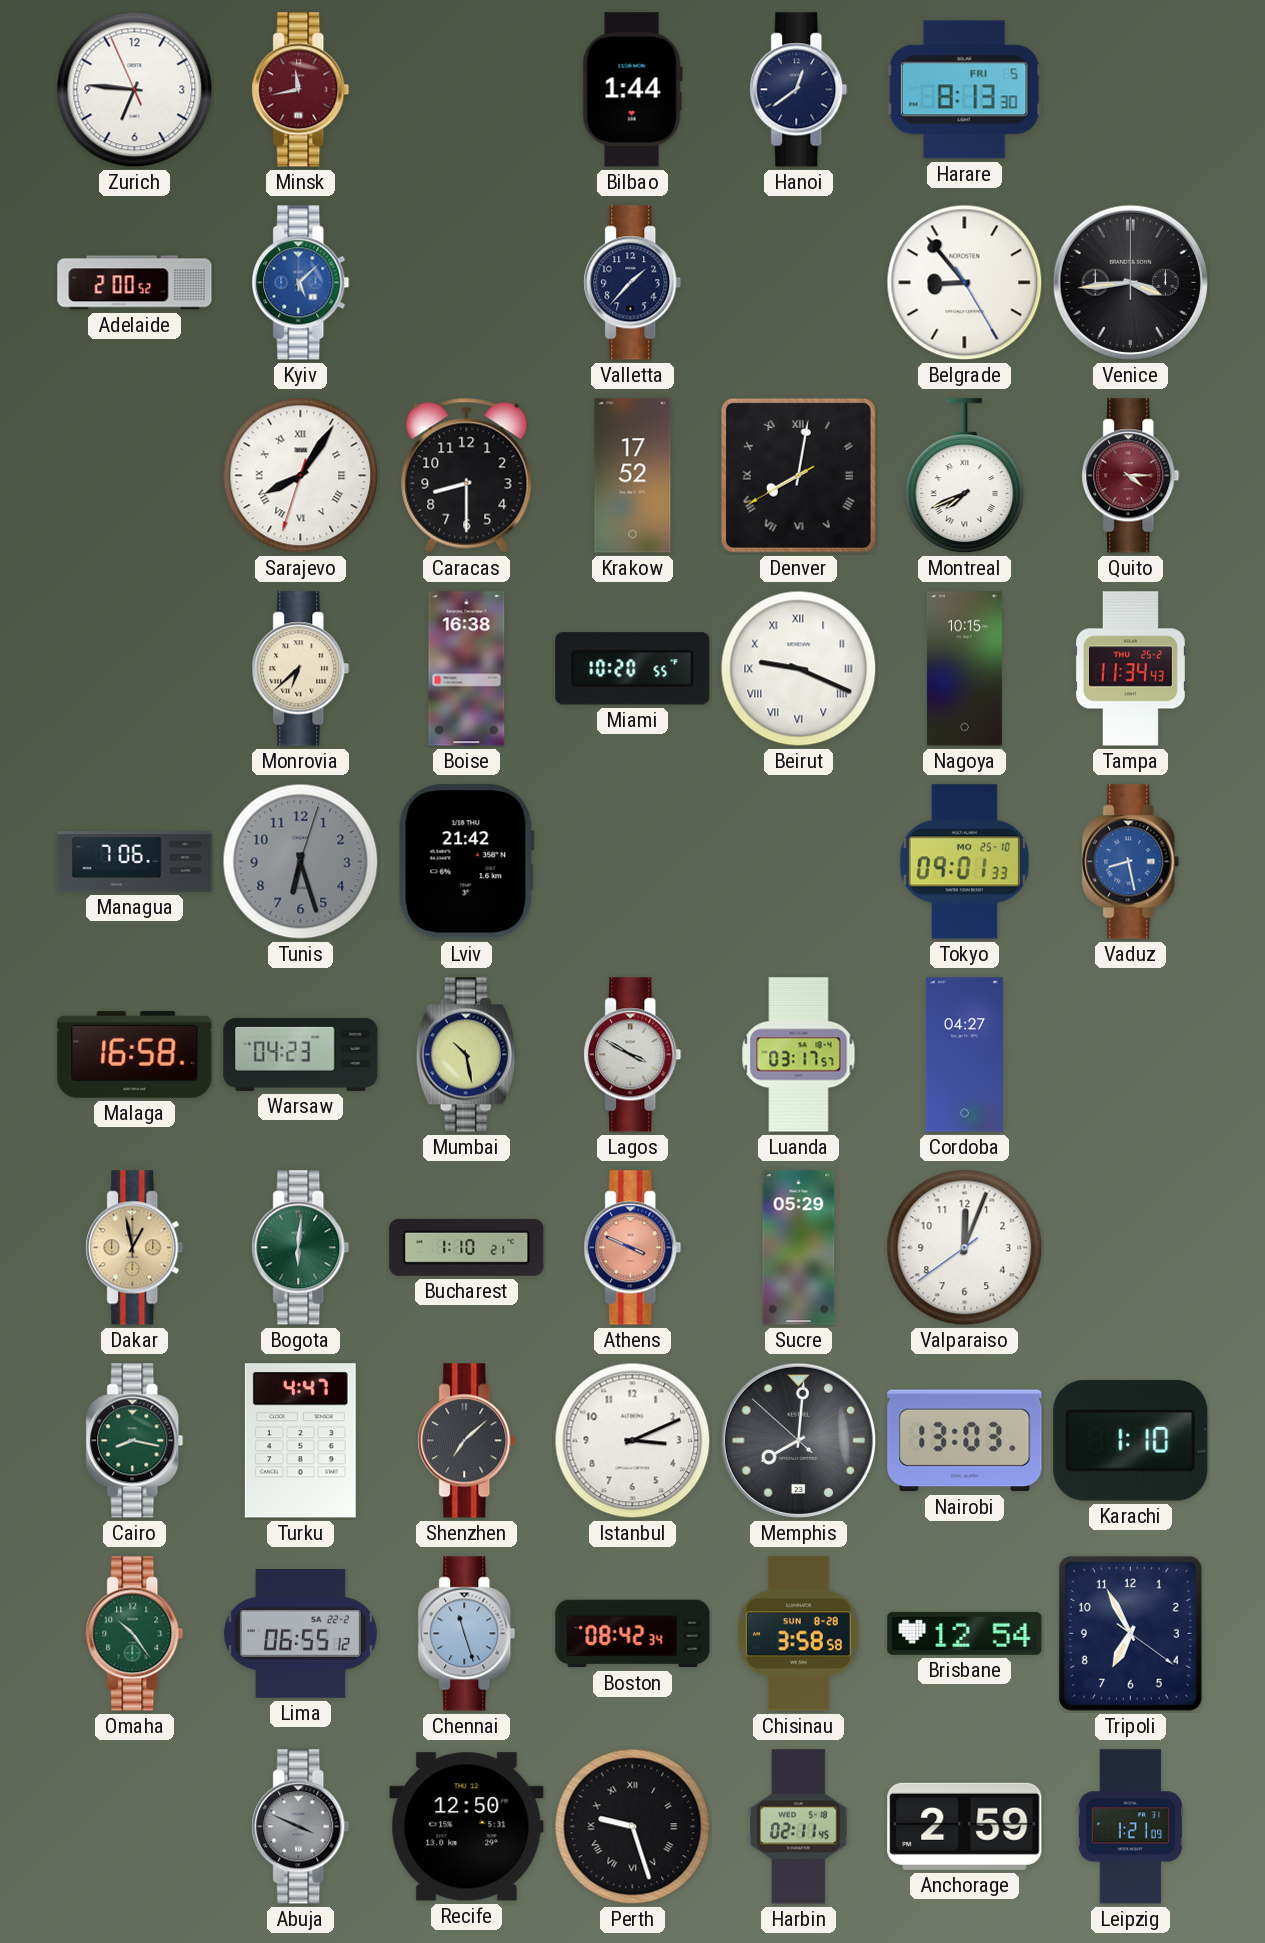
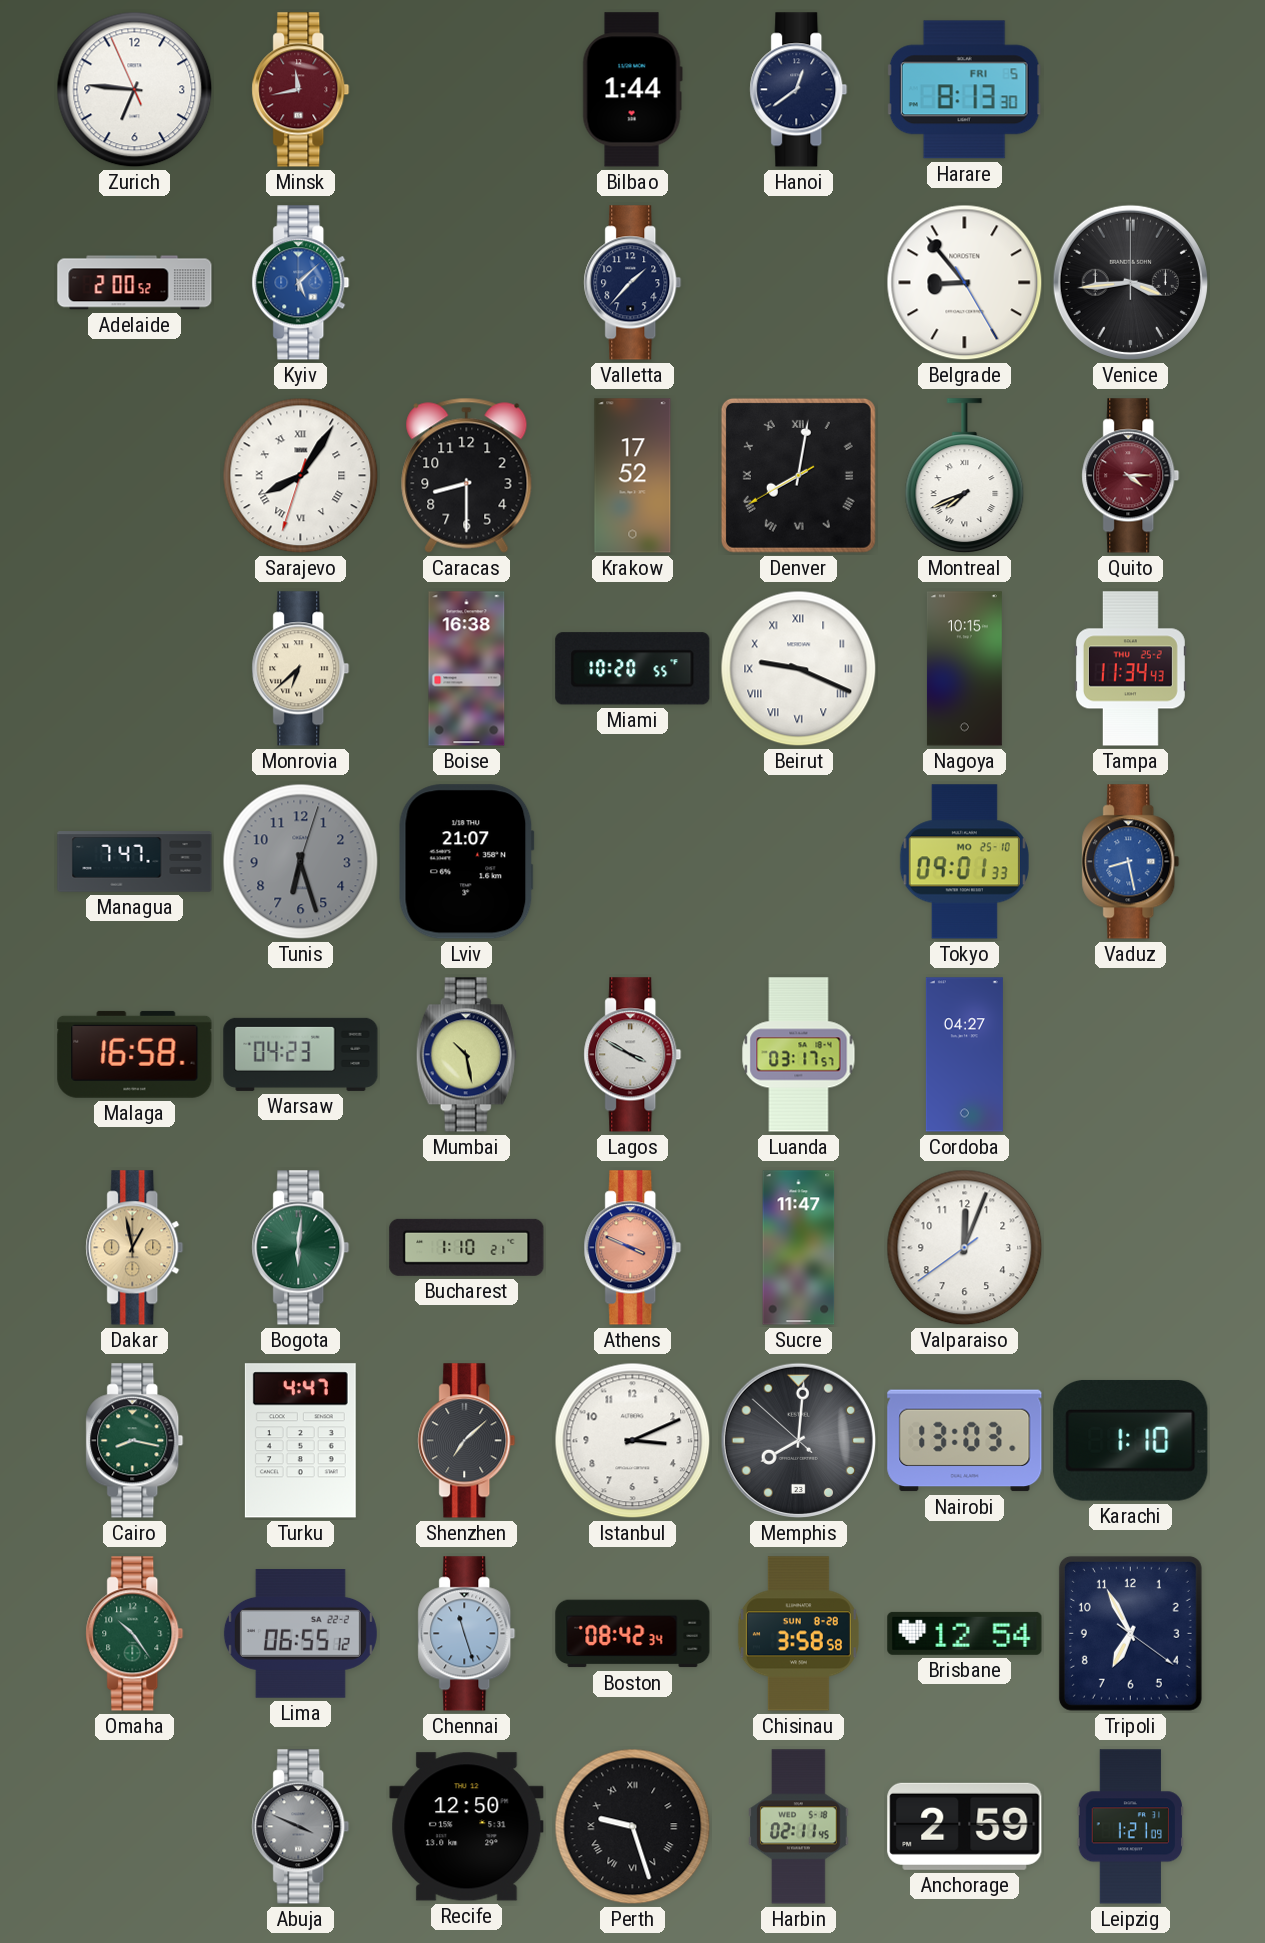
Managua: 7:06 -> 7:47
Lviv: 21:42 -> 21:07
Sucre: 05:29 -> 11:47
